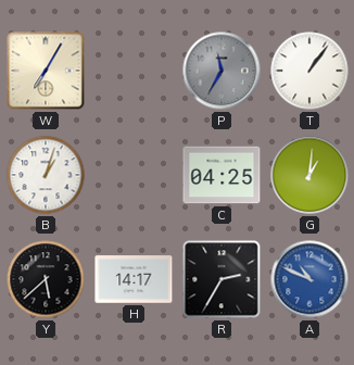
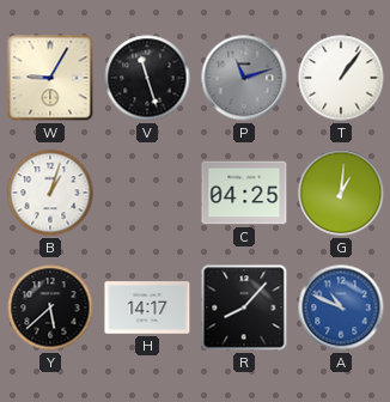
W: 7:05 -> 9:05
V: none -> 11:27
P: 11:35 -> 11:12
R: 2:35 -> 8:07
